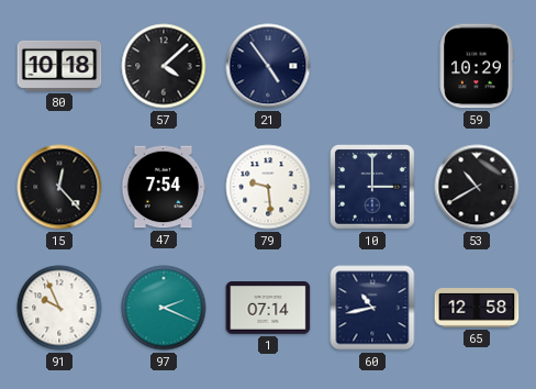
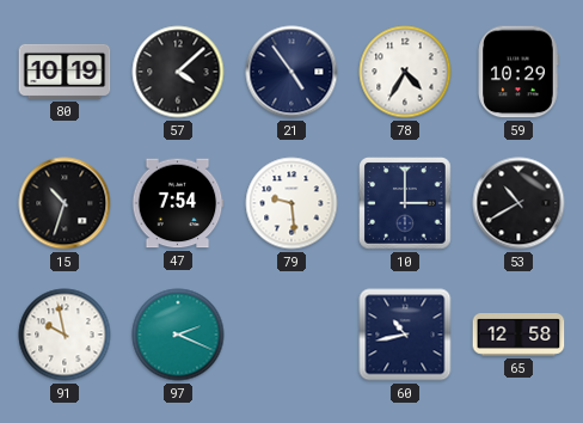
80: 10:18 -> 10:19
78: none -> 4:35
15: 12:23 -> 10:33
91: 9:56 -> 9:58
1: 07:14 -> none
